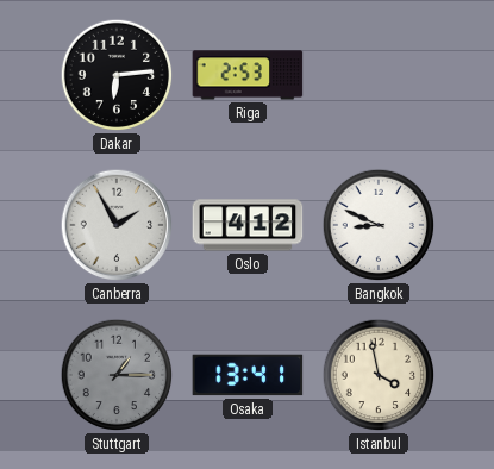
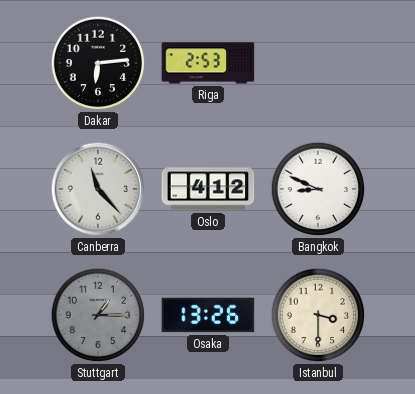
Canberra: 1:55 -> 11:23
Osaka: 13:41 -> 13:26
Istanbul: 3:58 -> 3:30
